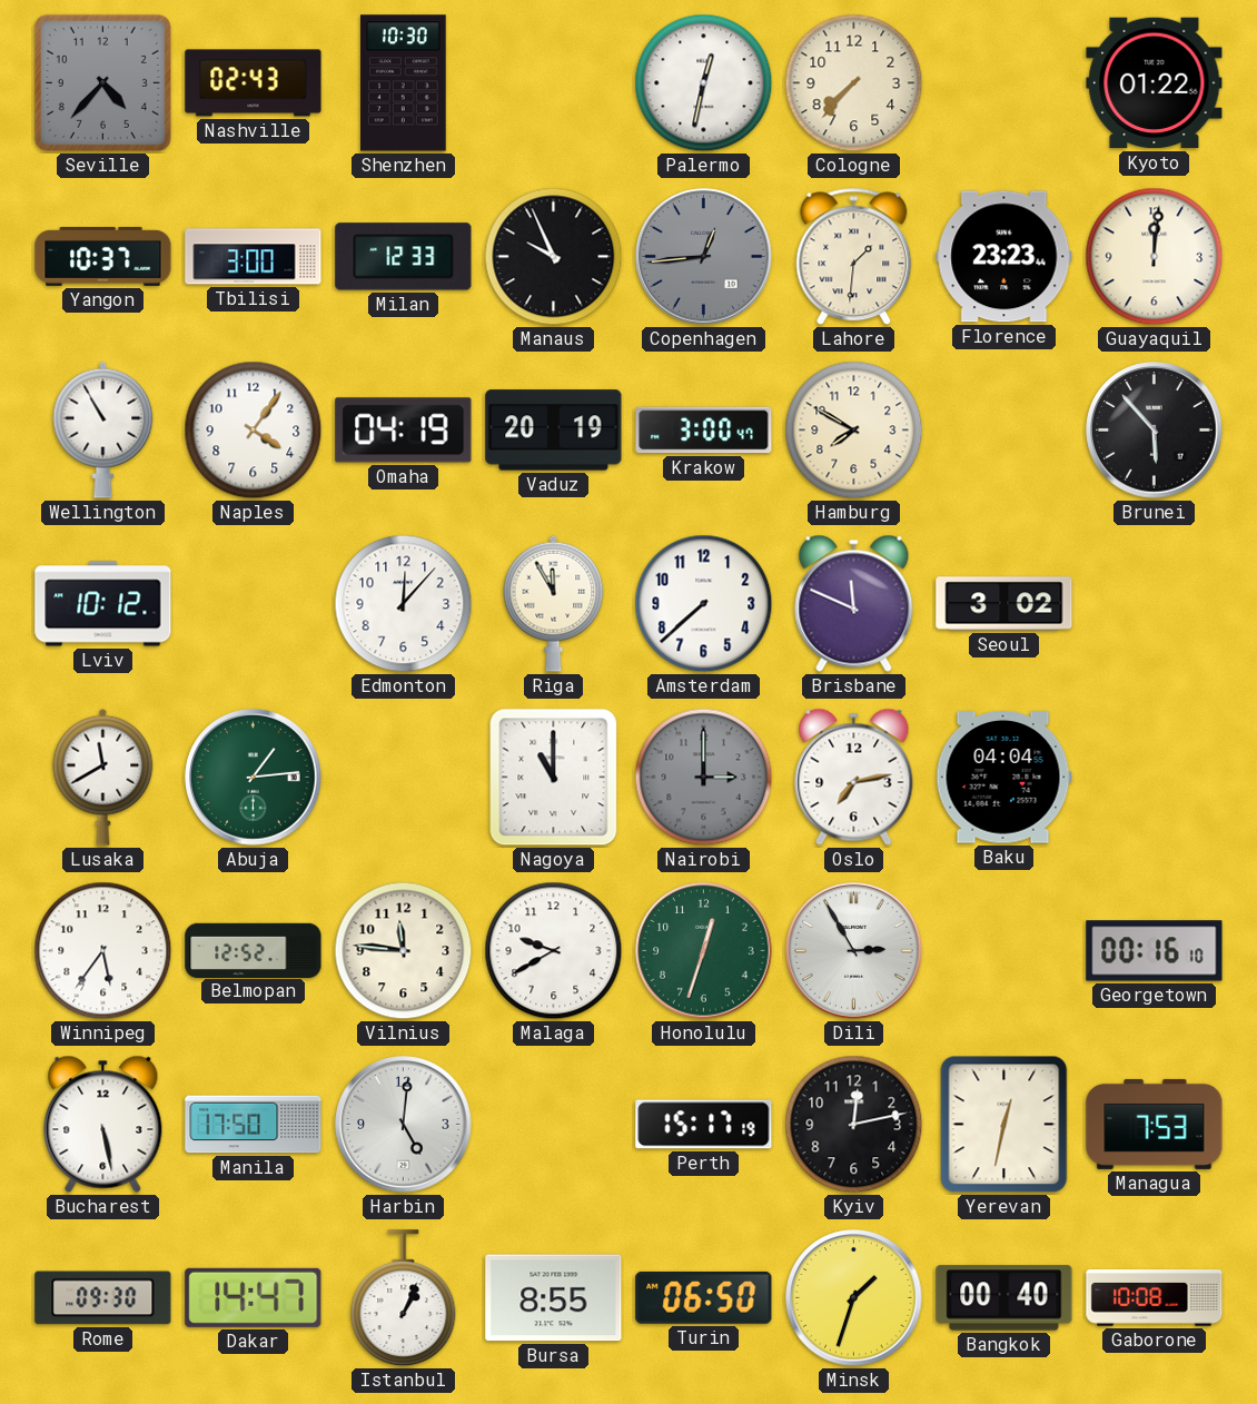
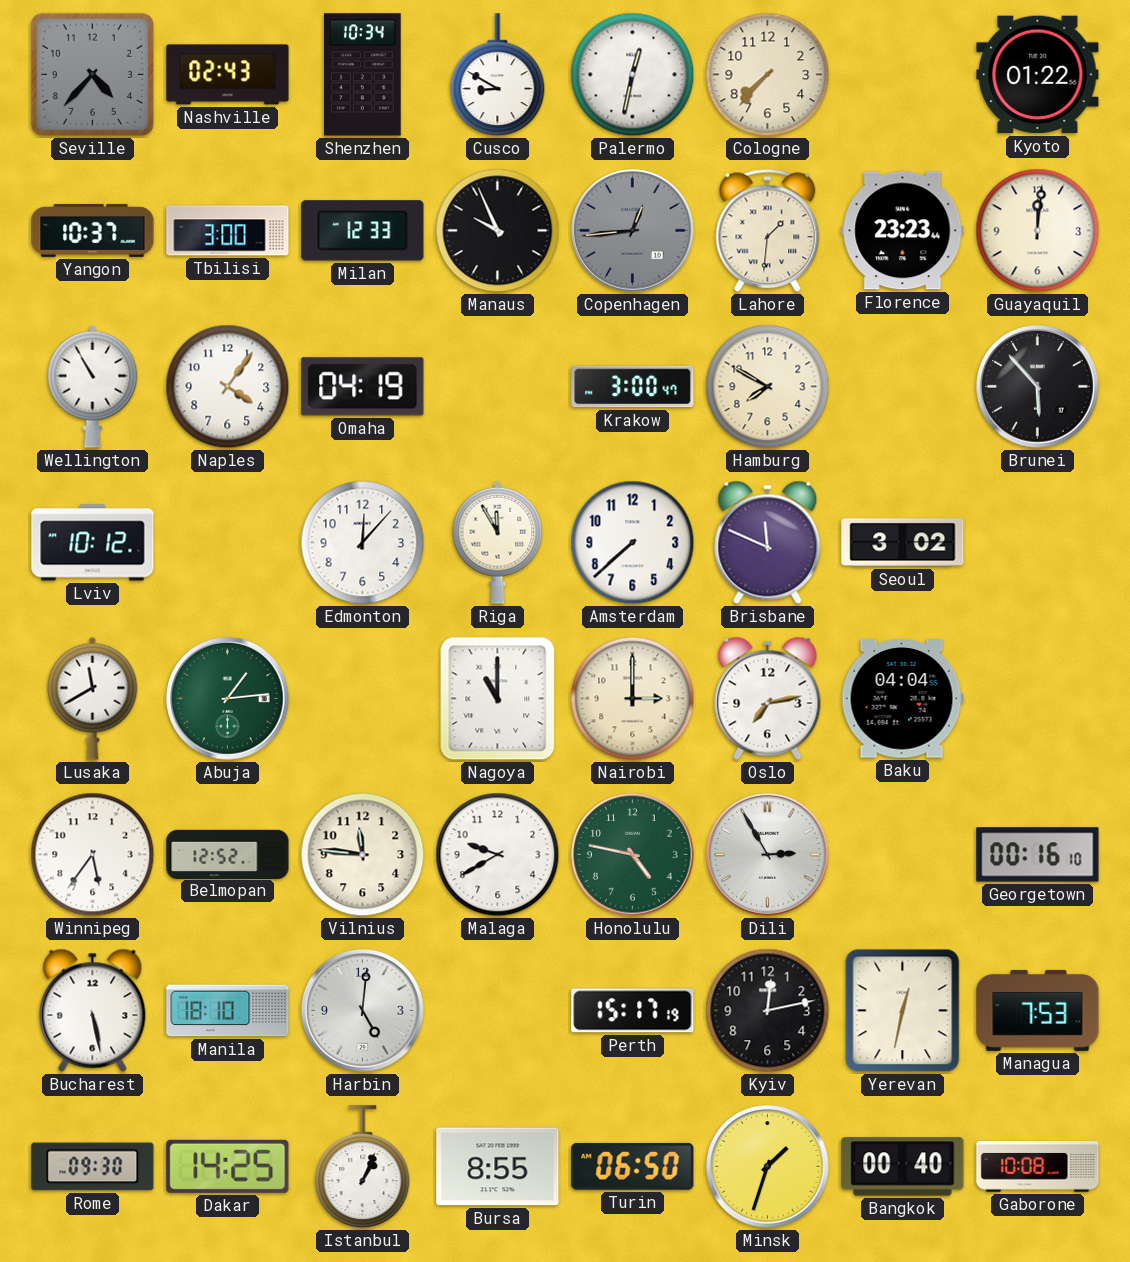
Shenzhen: 10:30 -> 10:34
Cusco: none -> 8:50
Vaduz: 20:19 -> none
Nairobi dial: grey -> cream
Honolulu: 12:33 -> 4:47
Manila: 17:50 -> 18:10
Dakar: 14:47 -> 14:25
